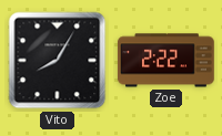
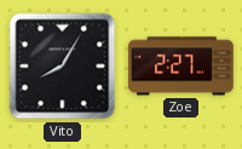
Zoe: 2:22 -> 2:27
